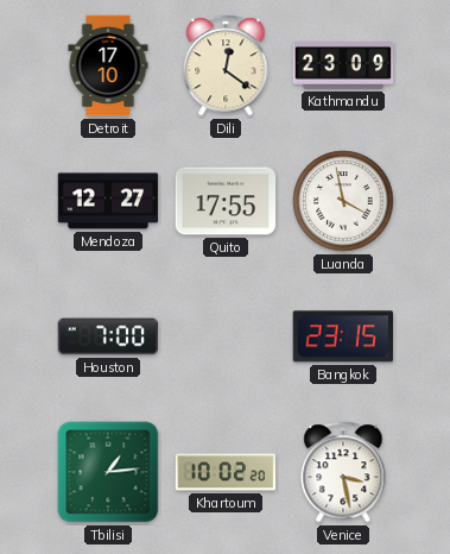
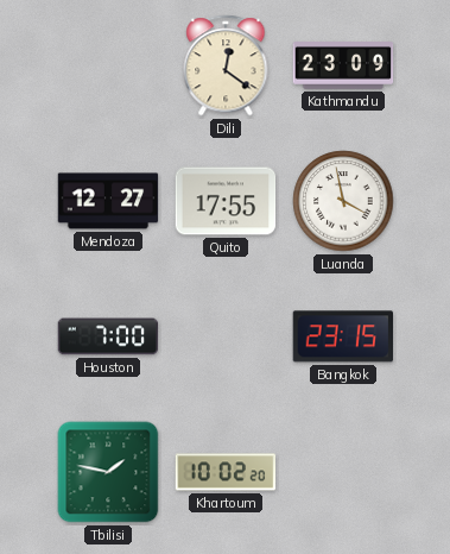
Detroit: 17:10 -> none
Tbilisi: 1:14 -> 1:47
Venice: 3:28 -> none
